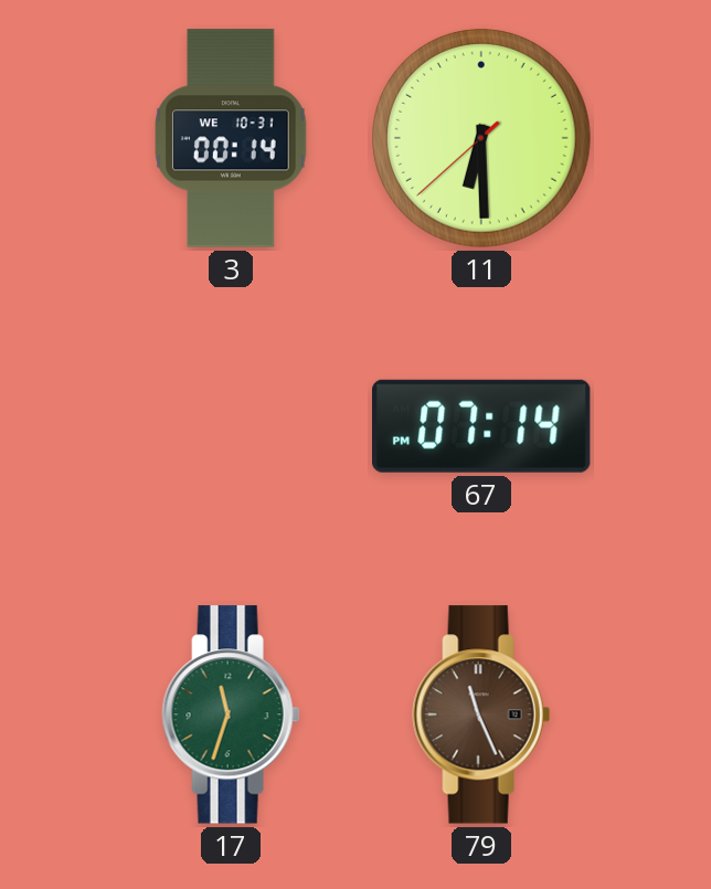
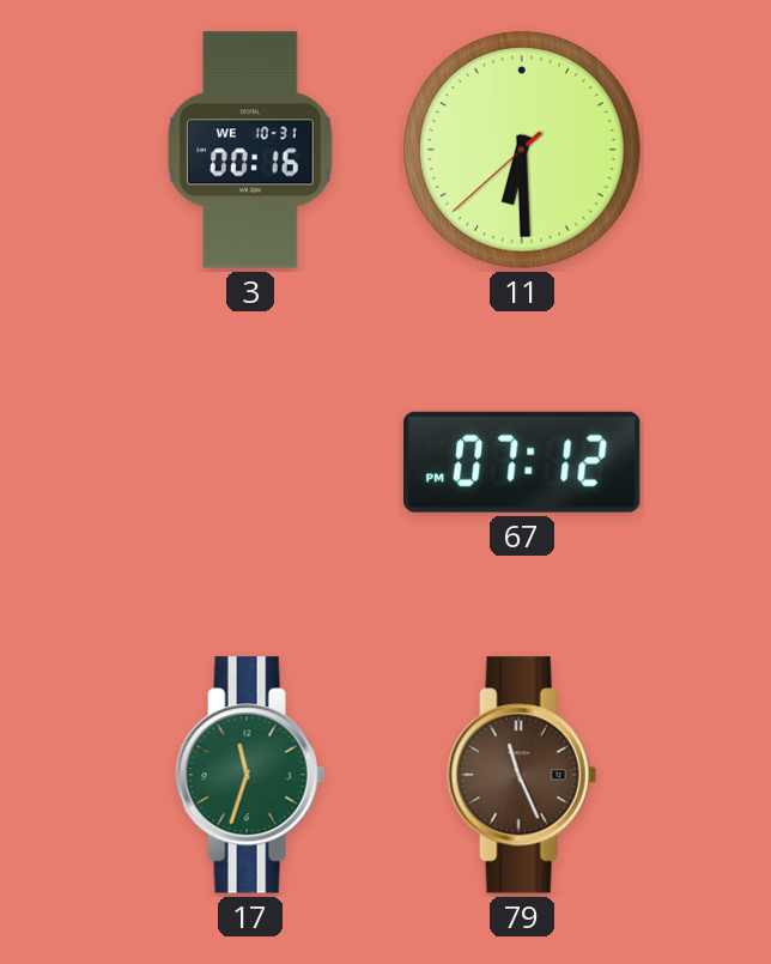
3: 00:14 -> 00:16
67: 07:14 -> 07:12
